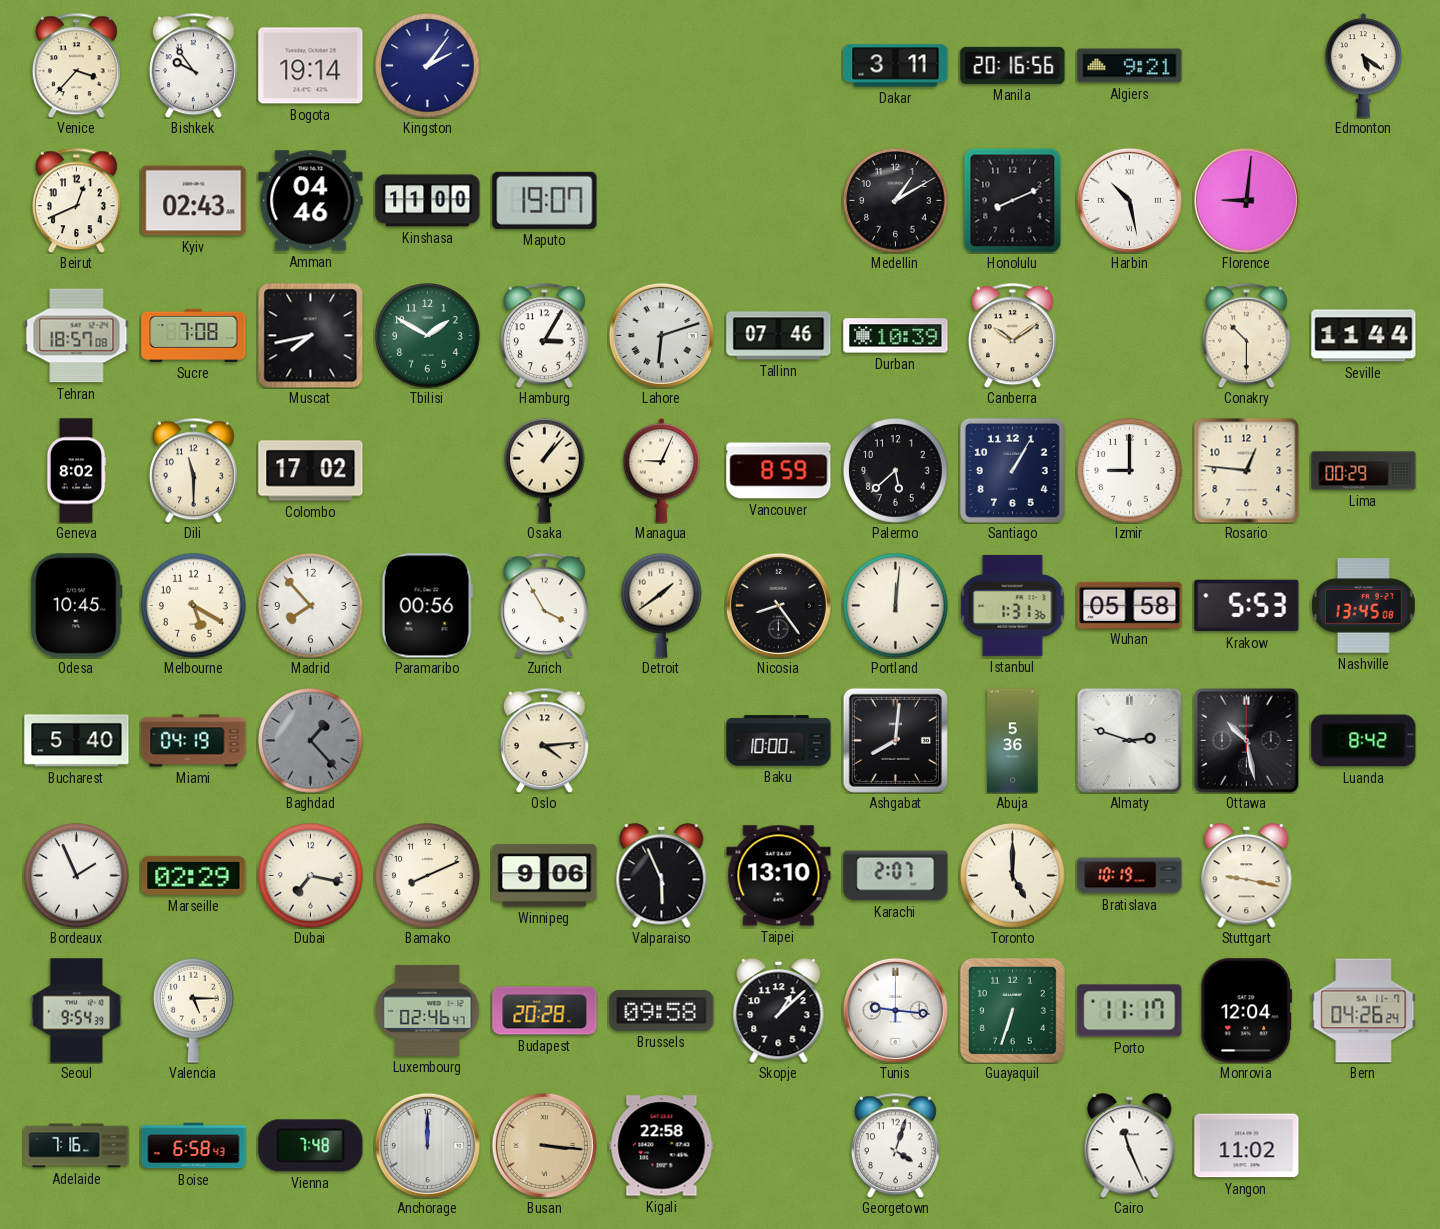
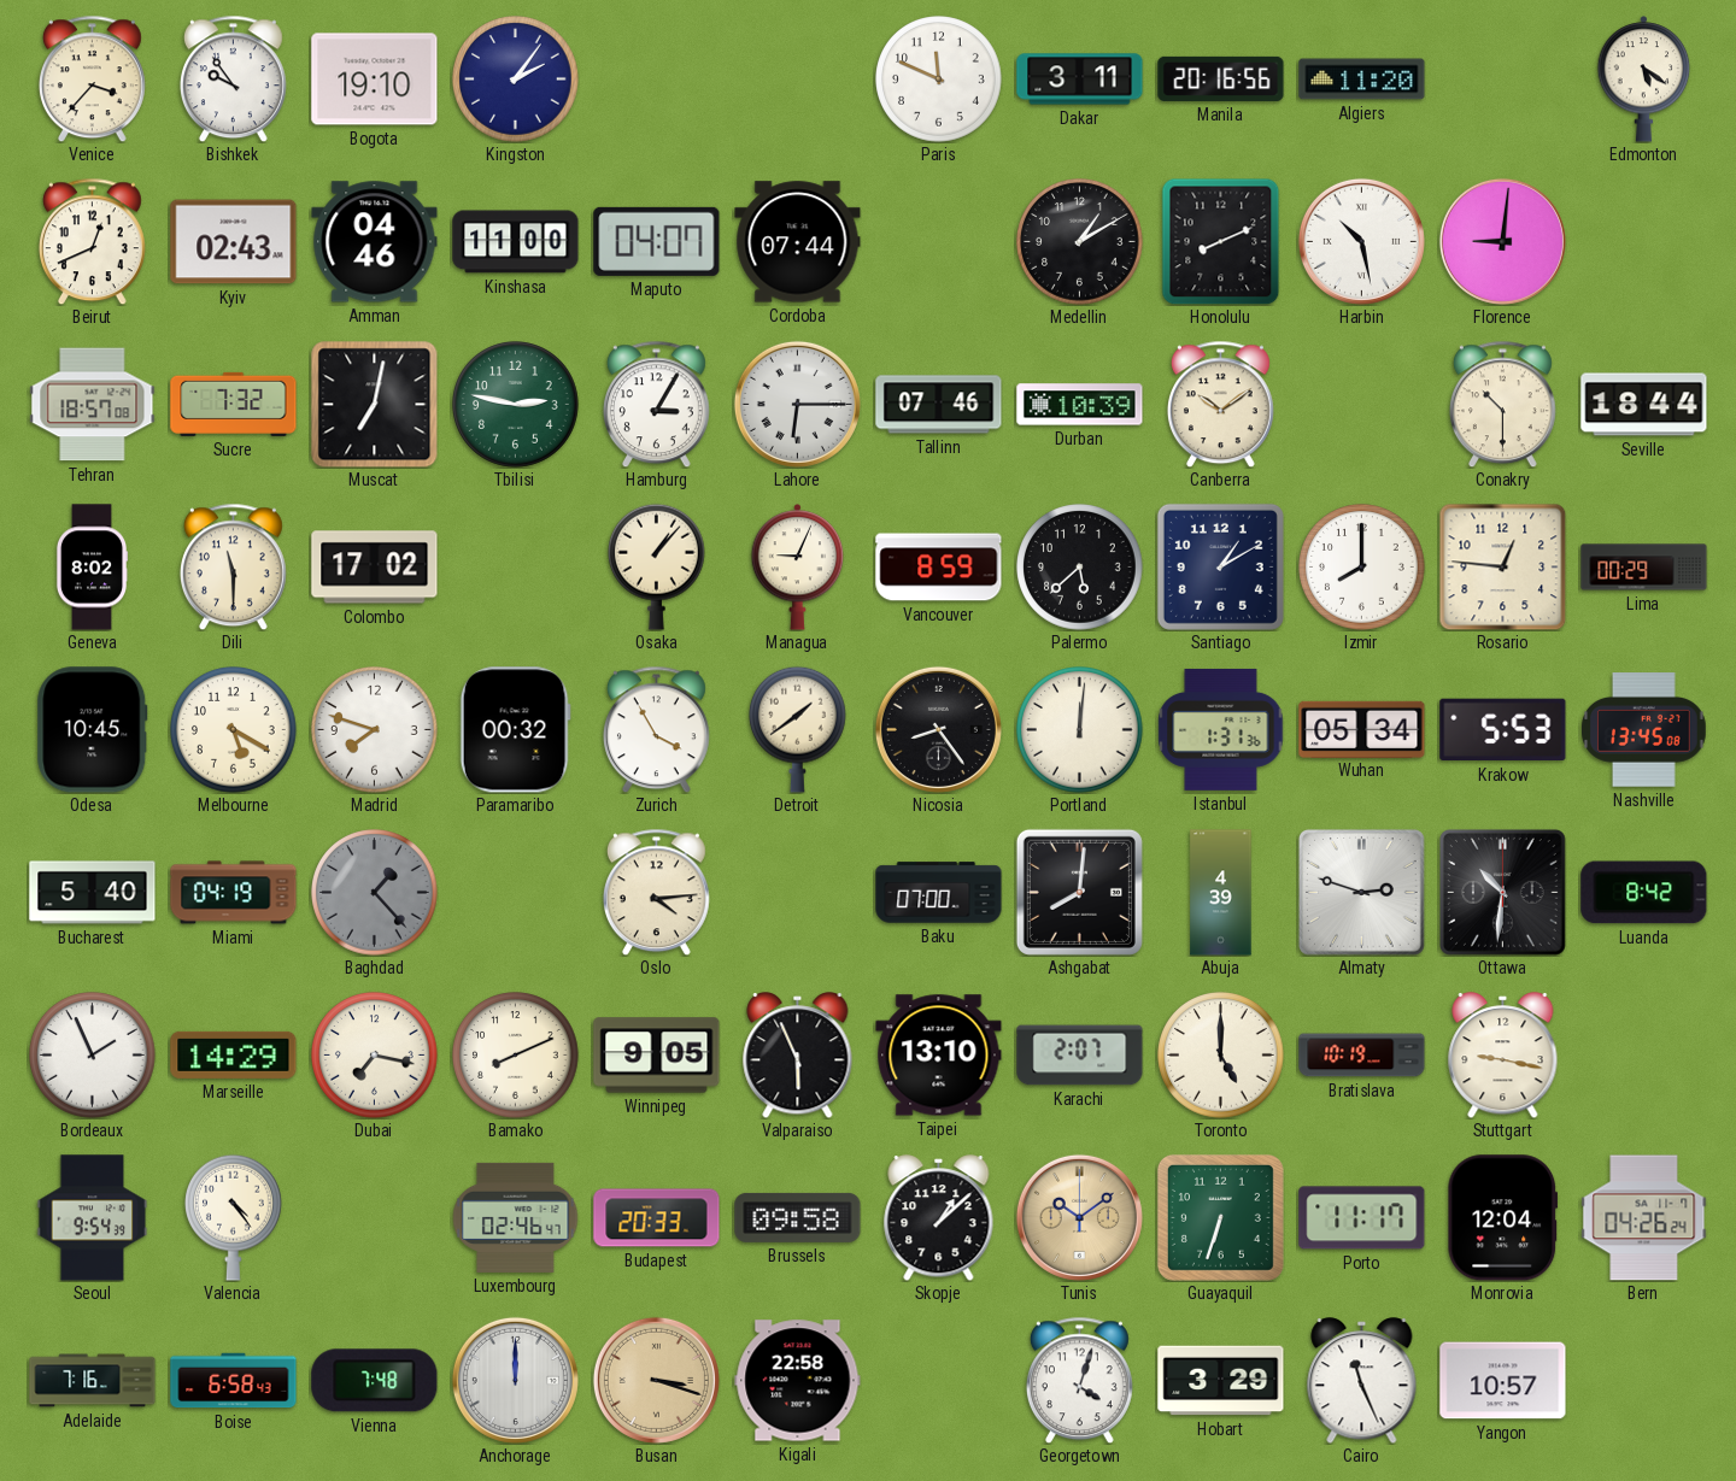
Bogota: 19:14 -> 19:10
Paris: none -> 11:49
Algiers: 9:21 -> 11:20
Maputo: 19:07 -> 04:07
Cordoba: none -> 07:44
Sucre: 7:08 -> 7:32
Muscat: 7:43 -> 7:02
Tbilisi: 1:50 -> 2:47
Lahore: 6:12 -> 6:15
Seville: 11:44 -> 18:44
Santiago: 1:05 -> 1:10
Izmir: 9:00 -> 8:00
Madrid: 7:53 -> 7:48
Paramaribo: 00:56 -> 00:32
Wuhan: 05:58 -> 05:34
Baku: 10:00 -> 07:00
Abuja: 5:36 -> 4:39
Ottawa: 10:28 -> 10:31
Marseille: 02:29 -> 14:29
Winnipeg: 9:06 -> 9:05
Valencia: 5:15 -> 4:24
Budapest: 20:28 -> 20:33
Tunis: 9:16 -> 10:09
Tunis dial: white -> champagne
Busan: 3:16 -> 3:18
Hobart: none -> 3:29
Yangon: 11:02 -> 10:57
